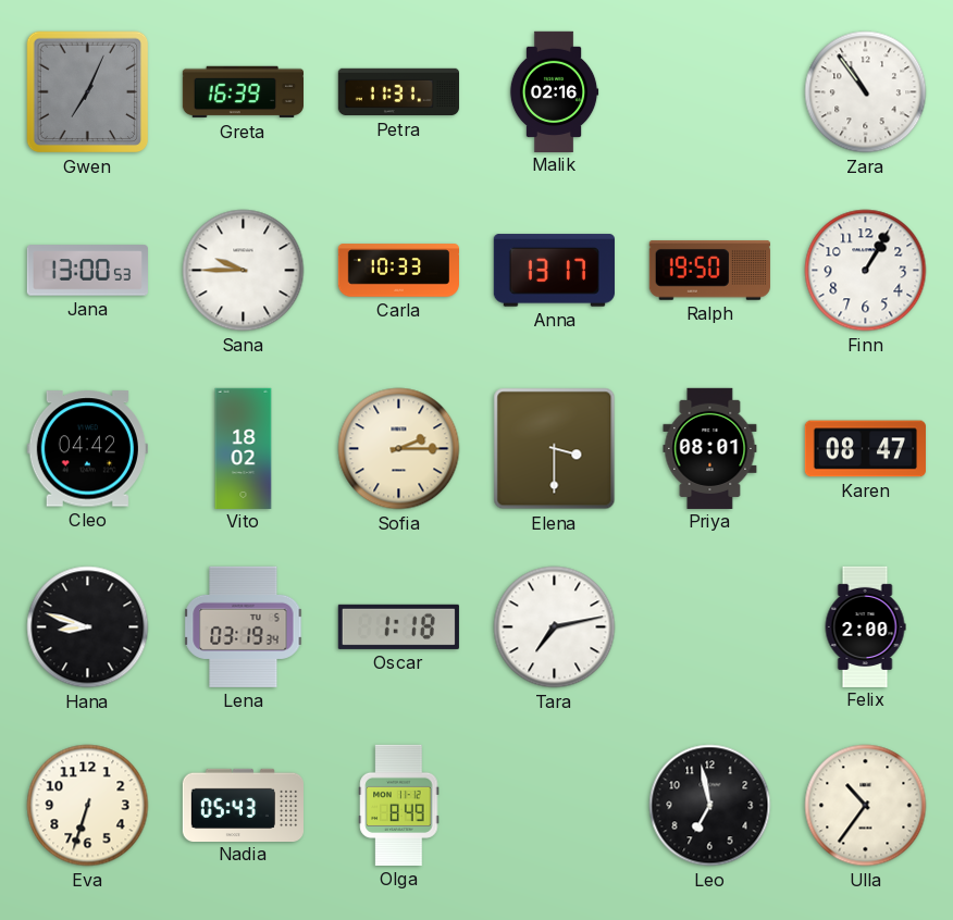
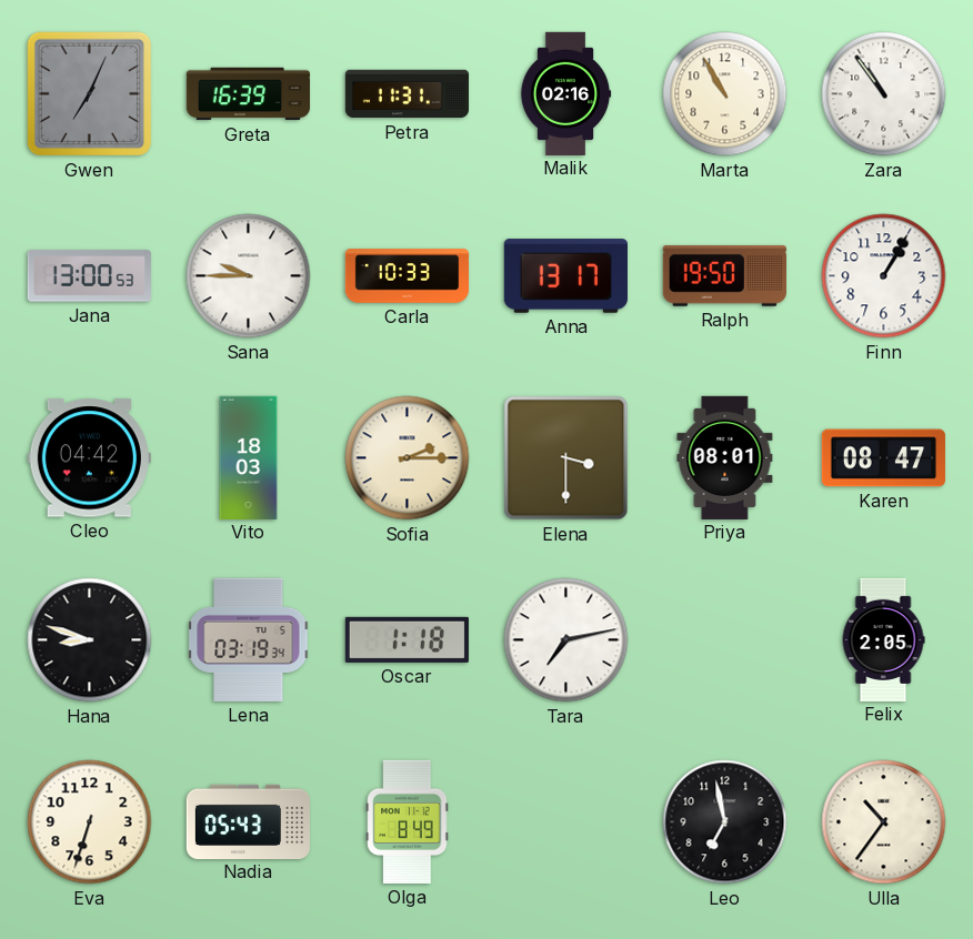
Marta: none -> 10:55
Vito: 18:02 -> 18:03
Felix: 2:00 -> 2:05
